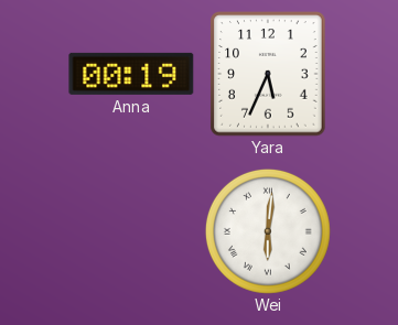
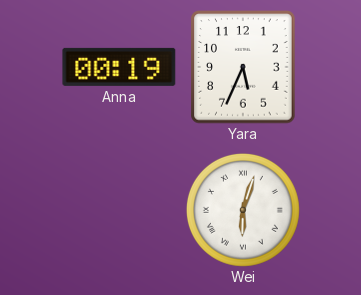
Wei: 6:01 -> 6:03
